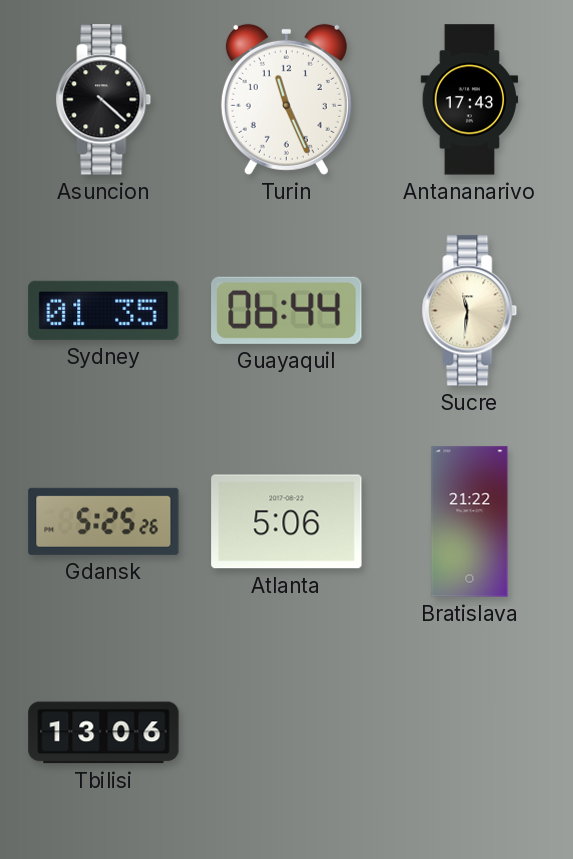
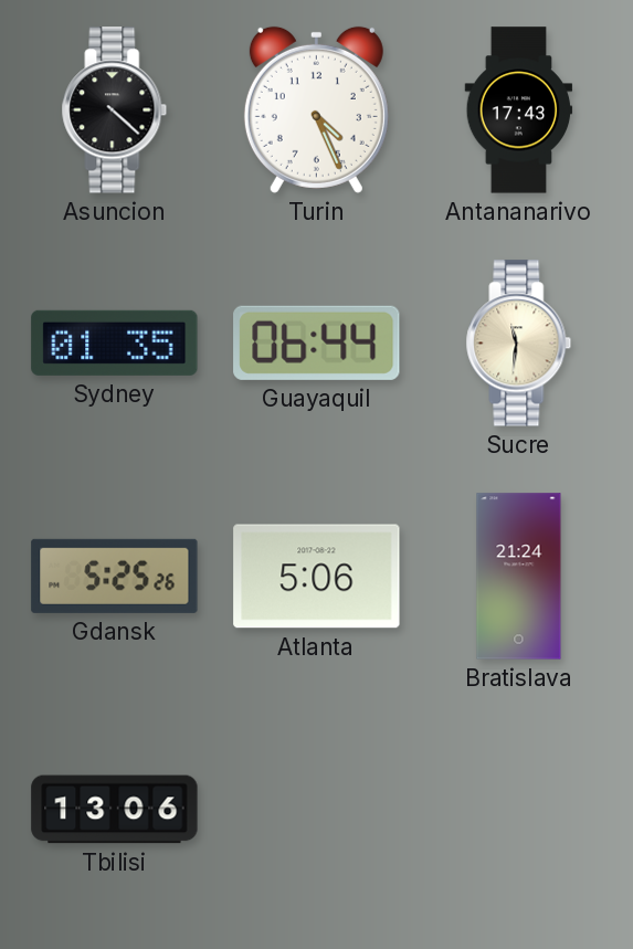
Turin: 11:26 -> 4:26
Bratislava: 21:22 -> 21:24
